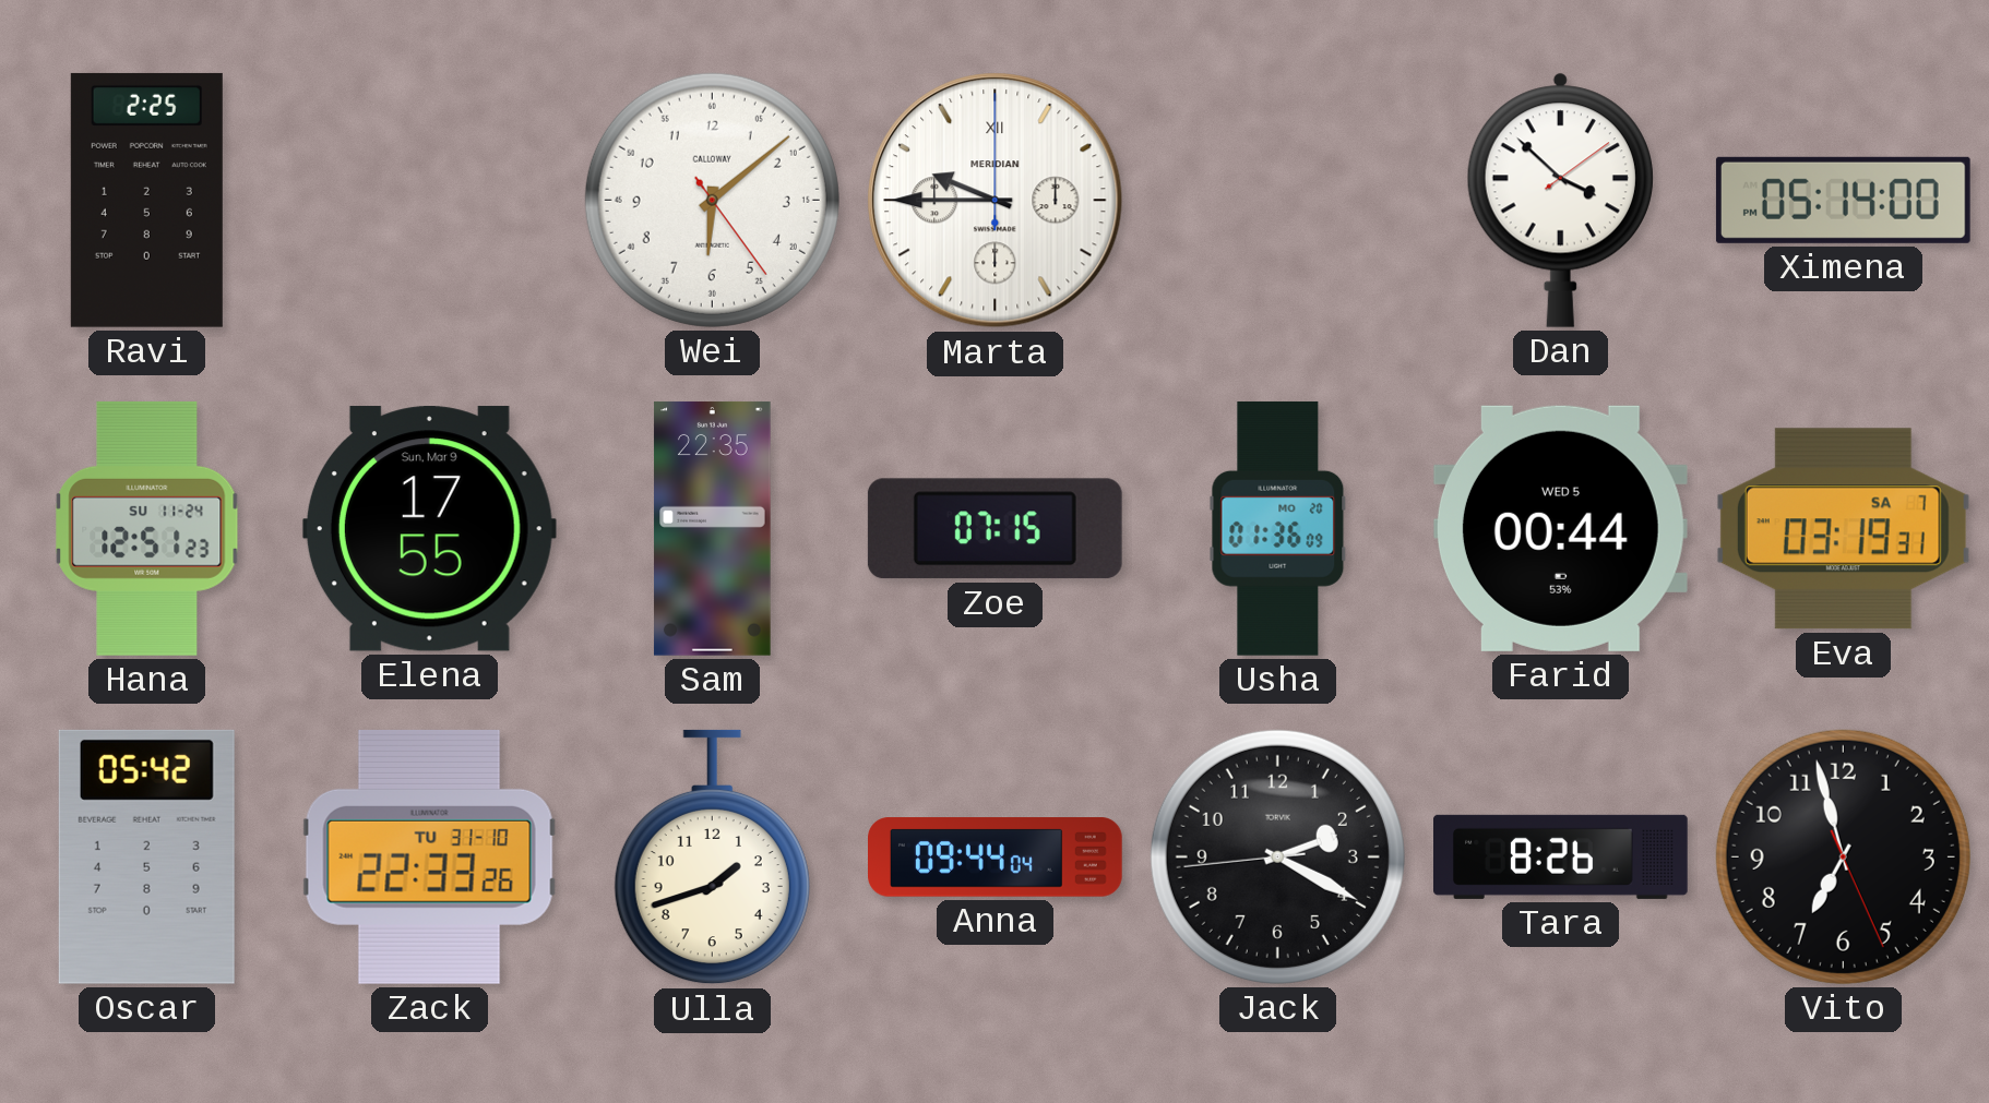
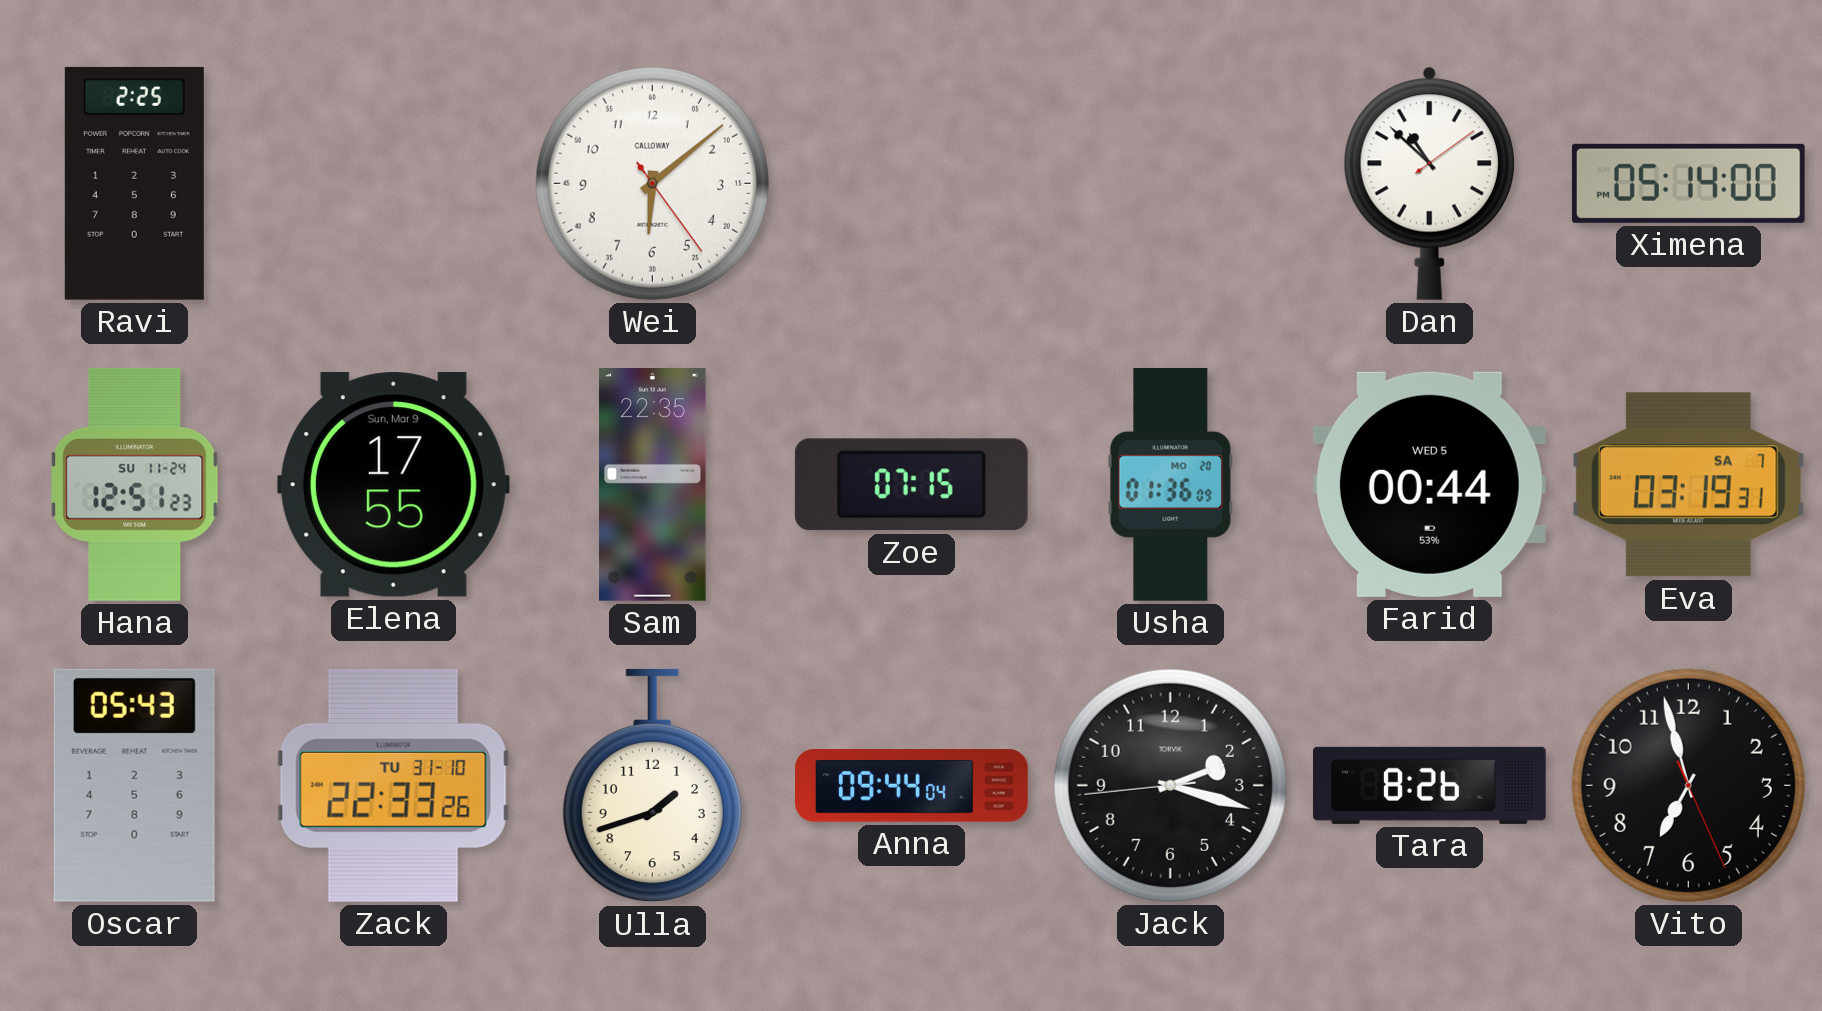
Marta: 9:45 -> none
Dan: 3:52 -> 10:52
Oscar: 05:42 -> 05:43
Jack: 2:19 -> 2:17
